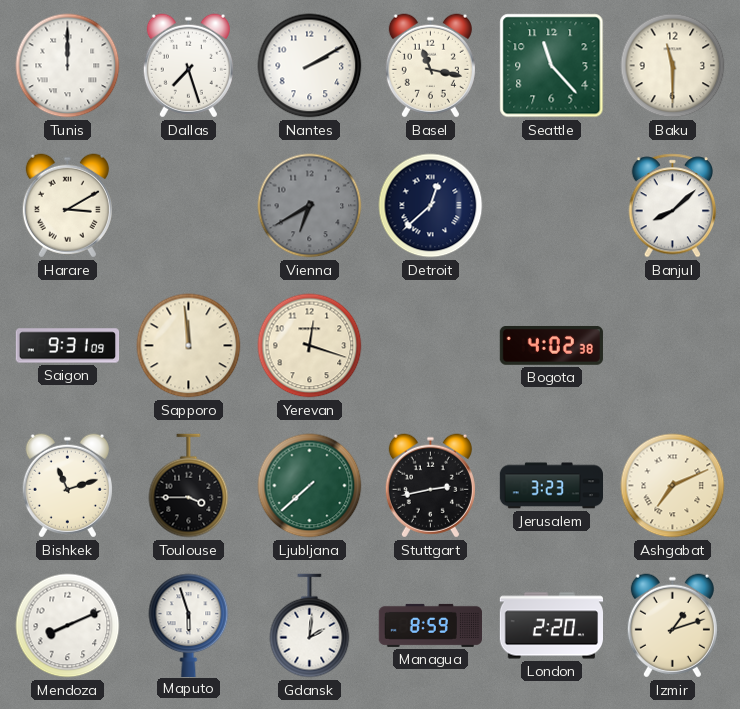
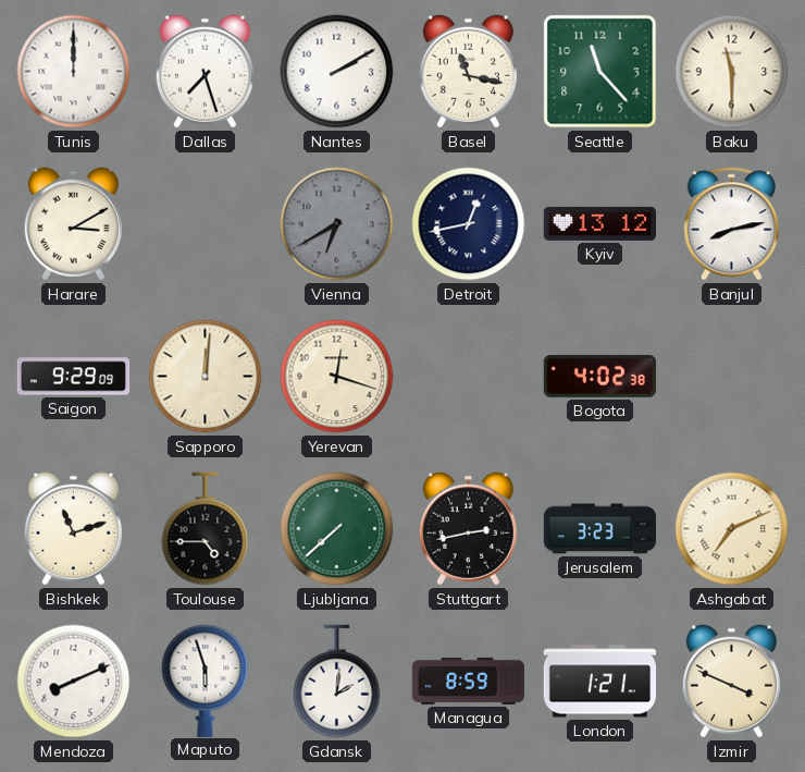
Detroit: 12:38 -> 12:43
Kyiv: none -> 13:12
Banjul: 8:08 -> 8:13
Saigon: 9:31 -> 9:29
Sapporo: 11:59 -> 12:01
Toulouse: 3:45 -> 4:45
London: 2:20 -> 1:21
Izmir: 1:12 -> 3:49
